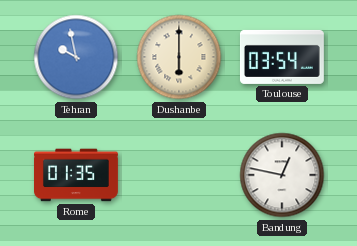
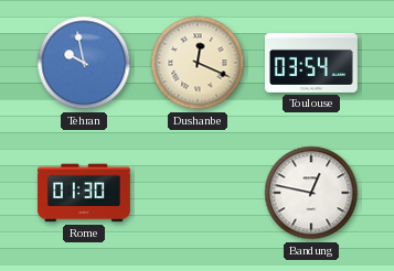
Dushanbe: 6:00 -> 12:19
Rome: 01:35 -> 01:30
